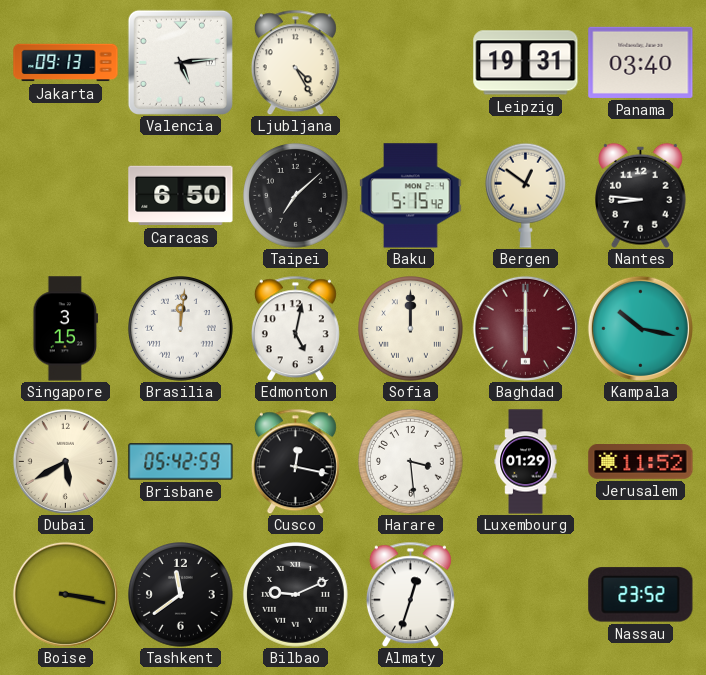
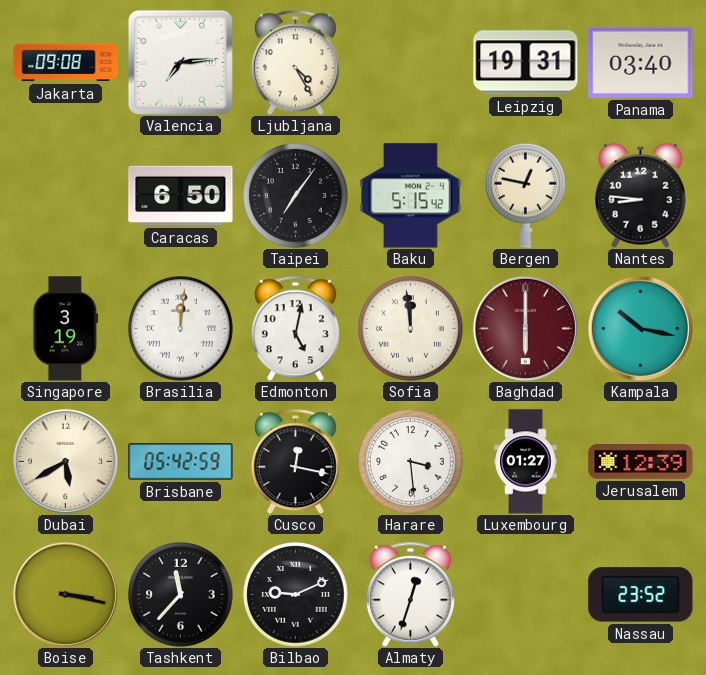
Jakarta: 09:13 -> 09:08
Valencia: 5:14 -> 7:14
Taipei: 7:08 -> 7:06
Bergen: 12:51 -> 12:47
Singapore: 3:15 -> 3:19
Sofia: 12:00 -> 11:59
Luxembourg: 01:29 -> 01:27
Jerusalem: 11:52 -> 12:39
Tashkent: 11:39 -> 11:37
